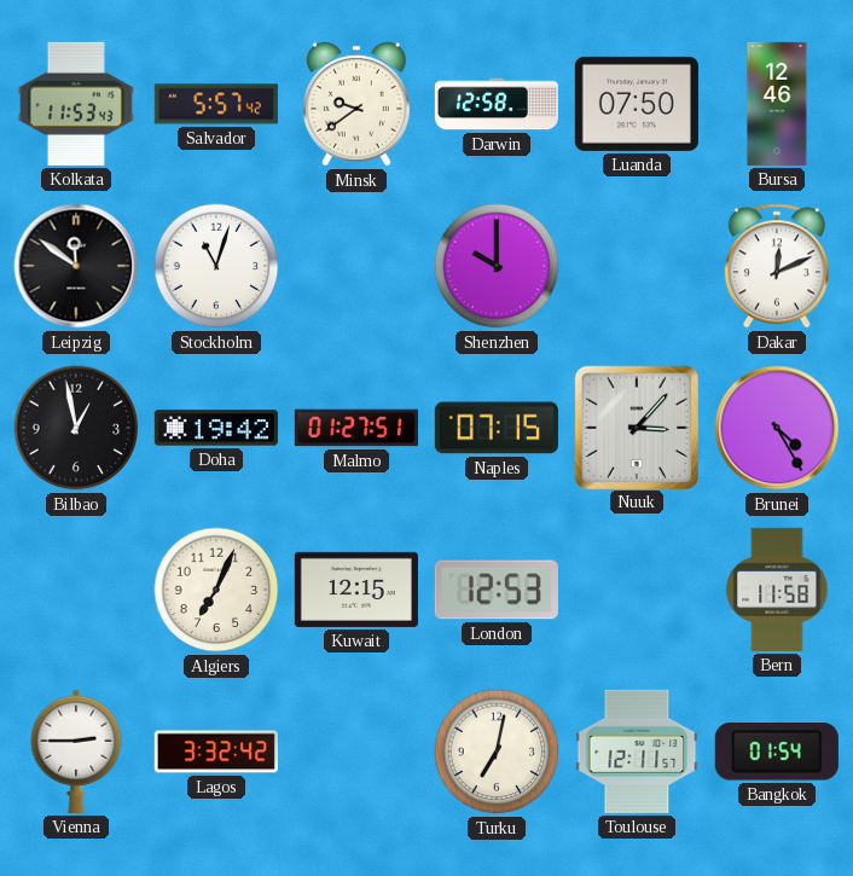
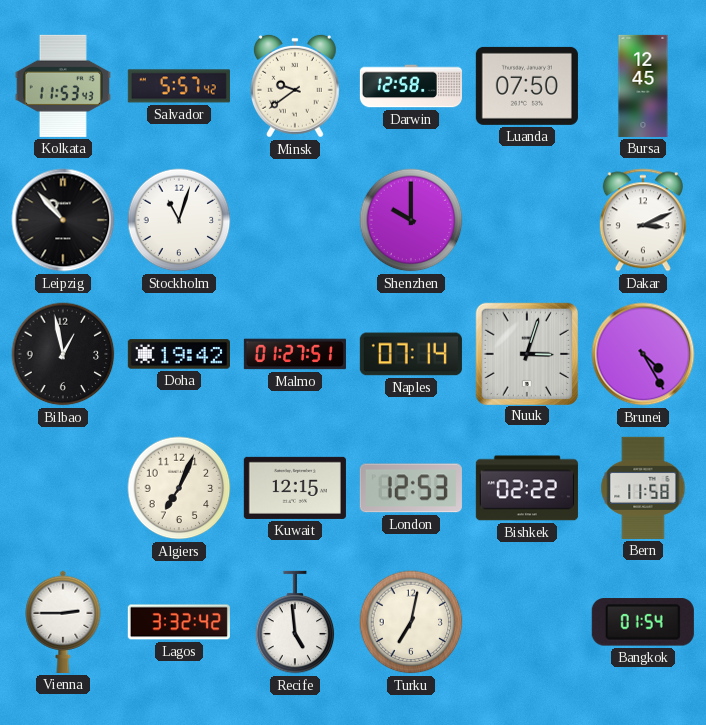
Bursa: 12:46 -> 12:45
Leipzig: 11:51 -> 10:53
Dakar: 12:11 -> 3:11
Naples: 07:15 -> 07:14
Nuuk: 3:07 -> 3:03
Bishkek: none -> 02:22
Recife: none -> 4:59
Toulouse: 12:11 -> none
